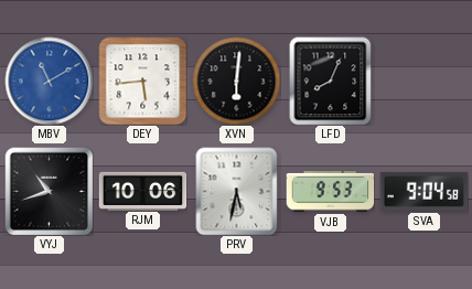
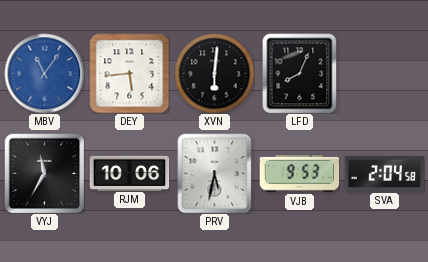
MBV: 11:10 -> 11:06
VYJ: 10:42 -> 11:35
SVA: 9:04 -> 2:04
